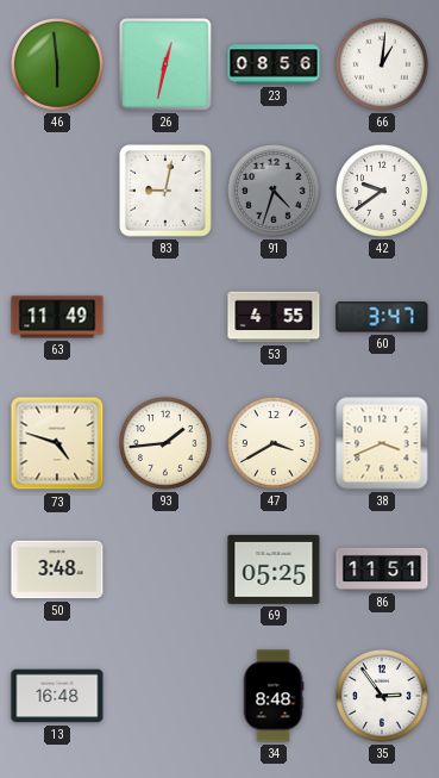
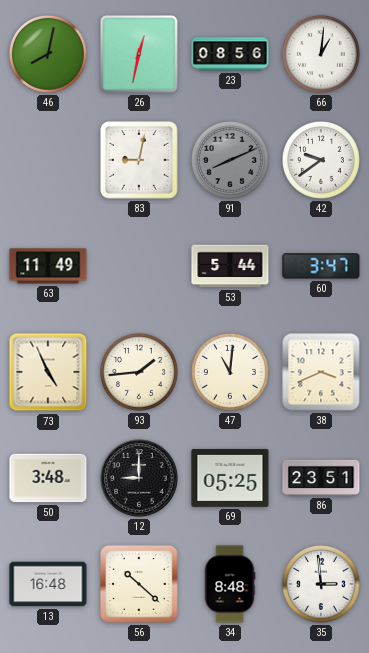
46: 5:59 -> 8:02
91: 4:33 -> 8:11
53: 4:55 -> 5:44
73: 4:48 -> 4:56
47: 3:40 -> 11:01
12: none -> 9:00
86: 11:51 -> 23:51
56: none -> 10:22
35: 2:54 -> 2:59
